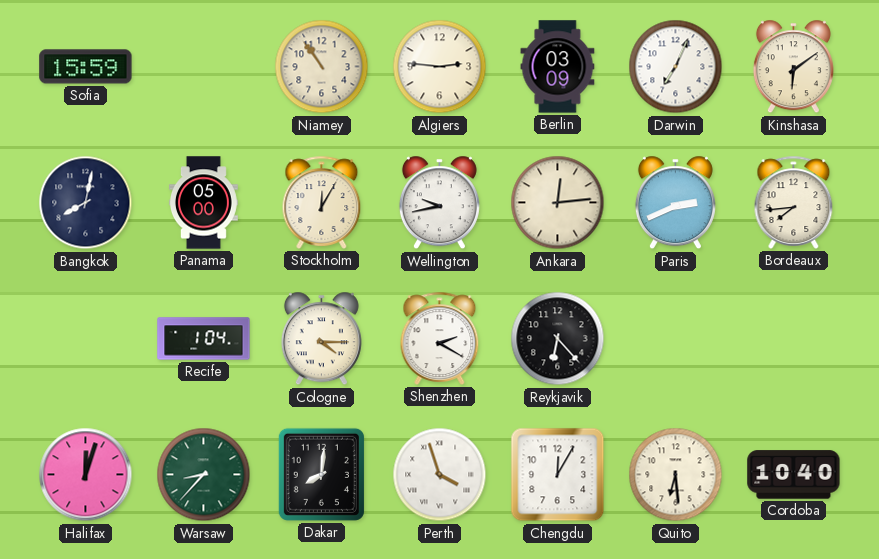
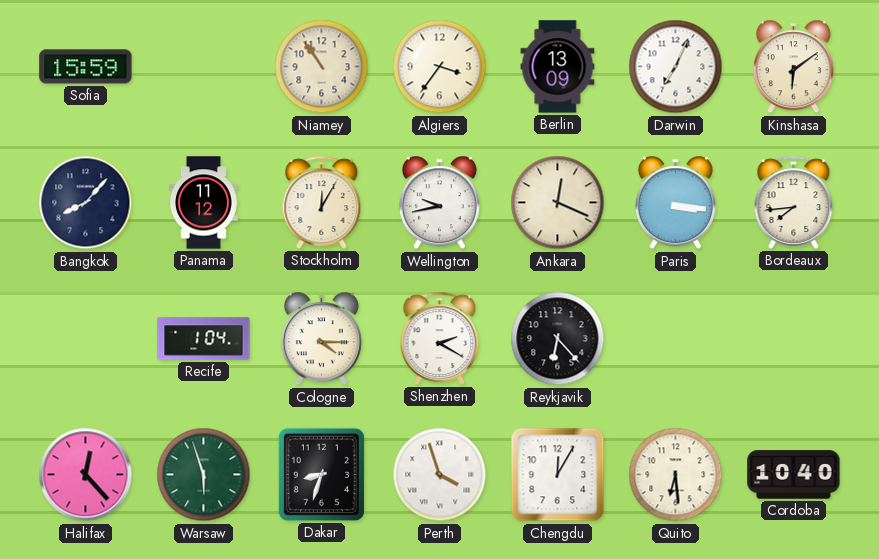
Algiers: 2:46 -> 3:36
Berlin: 03:09 -> 13:09
Bangkok: 8:02 -> 8:07
Panama: 05:00 -> 11:12
Ankara: 12:14 -> 12:19
Paris: 2:41 -> 3:16
Halifax: 12:03 -> 12:23
Warsaw: 8:37 -> 5:57
Dakar: 8:01 -> 8:33
